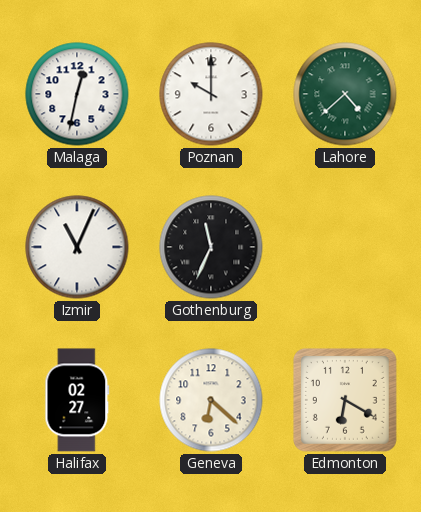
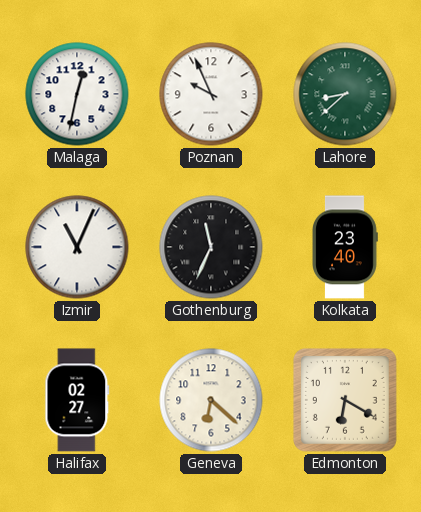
Poznan: 10:00 -> 9:56
Lahore: 4:38 -> 8:38
Kolkata: none -> 23:40
